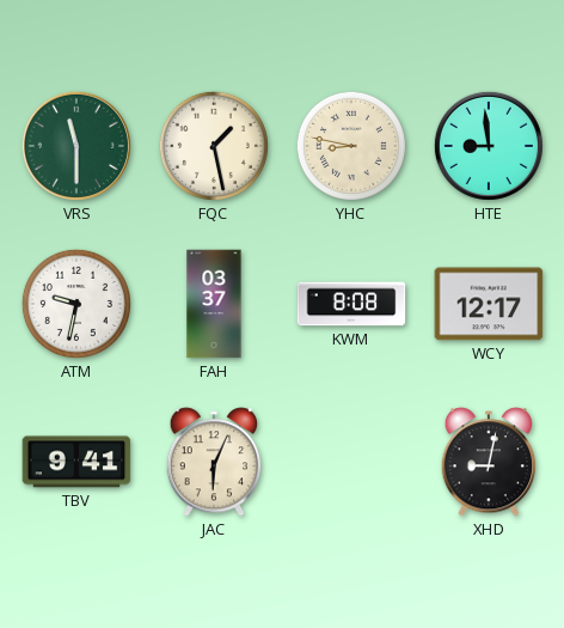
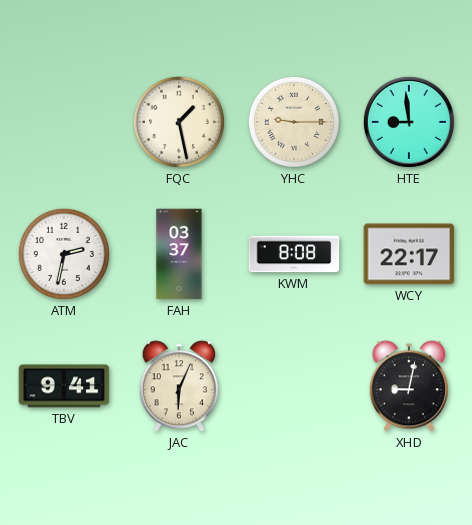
VRS: 11:30 -> none
YHC: 8:47 -> 9:15
ATM: 9:32 -> 2:32
WCY: 12:17 -> 22:17
